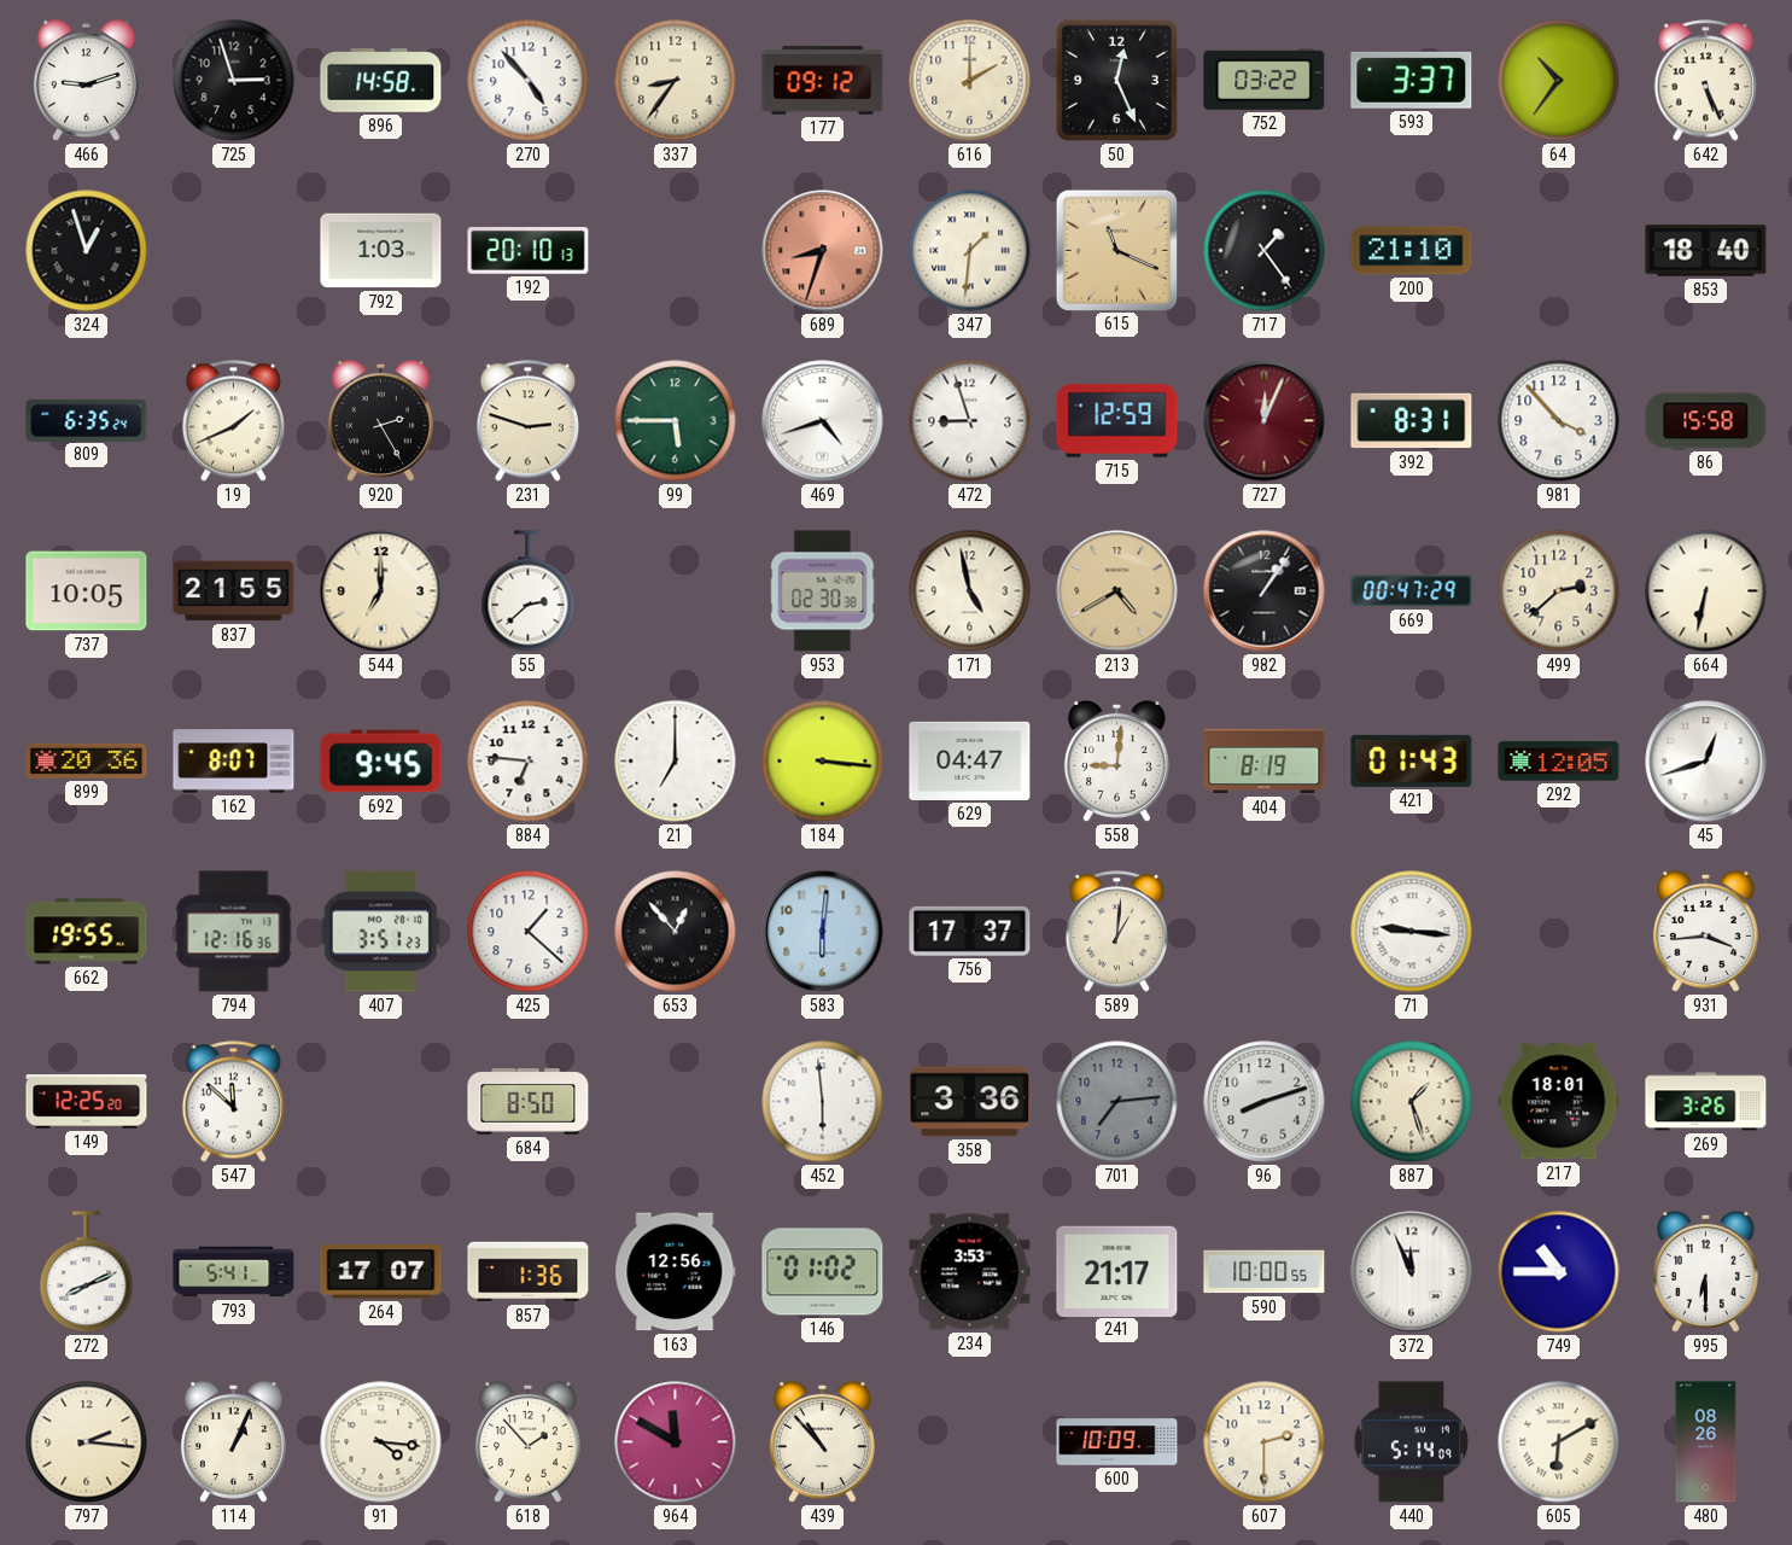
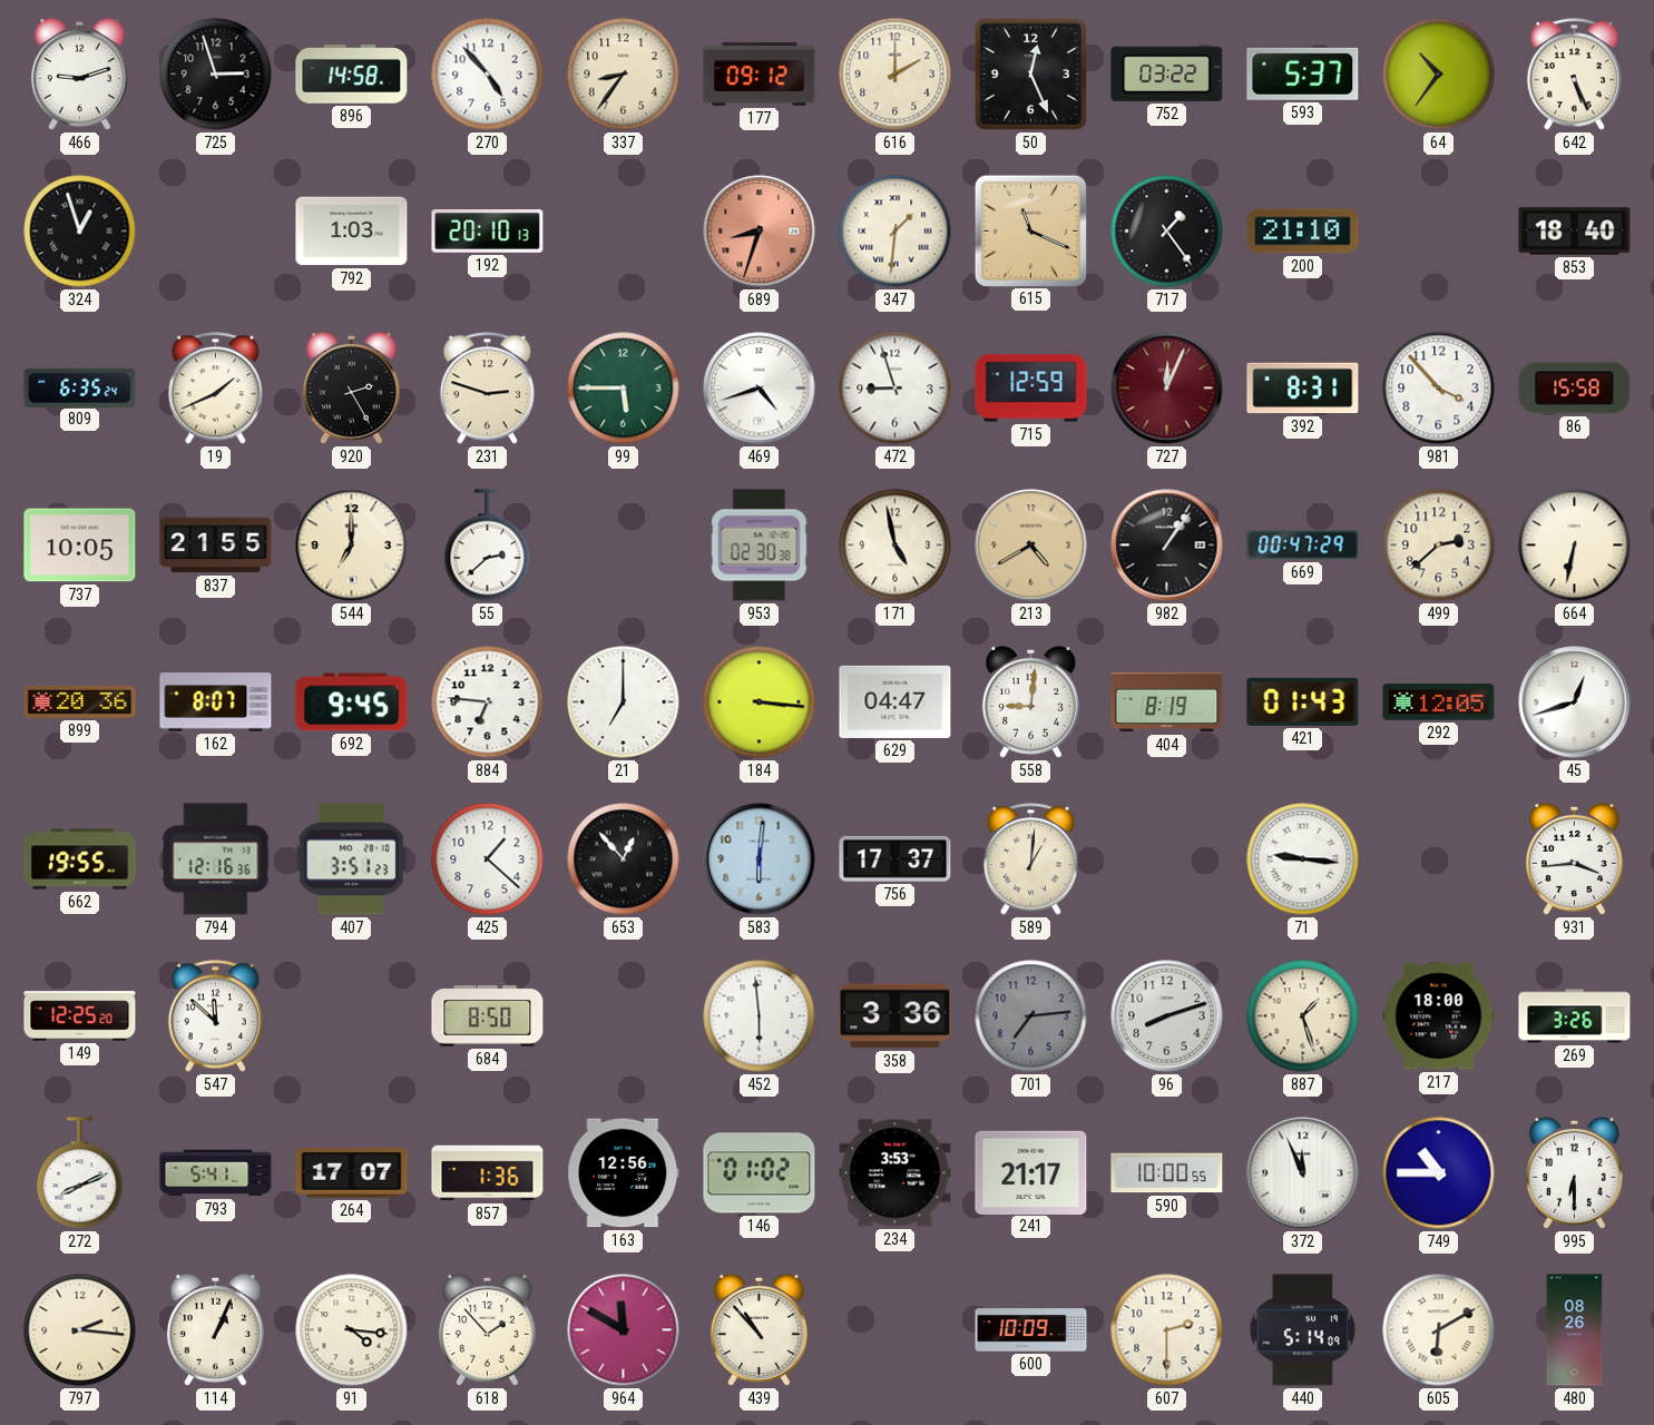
593: 3:37 -> 5:37
217: 18:01 -> 18:00
